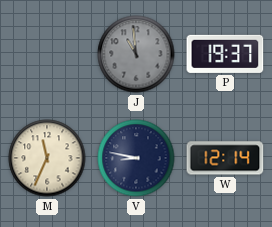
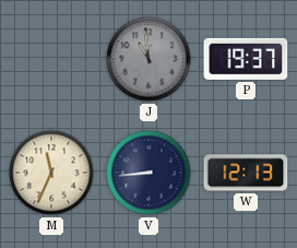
V: 8:47 -> 8:44
W: 12:14 -> 12:13
